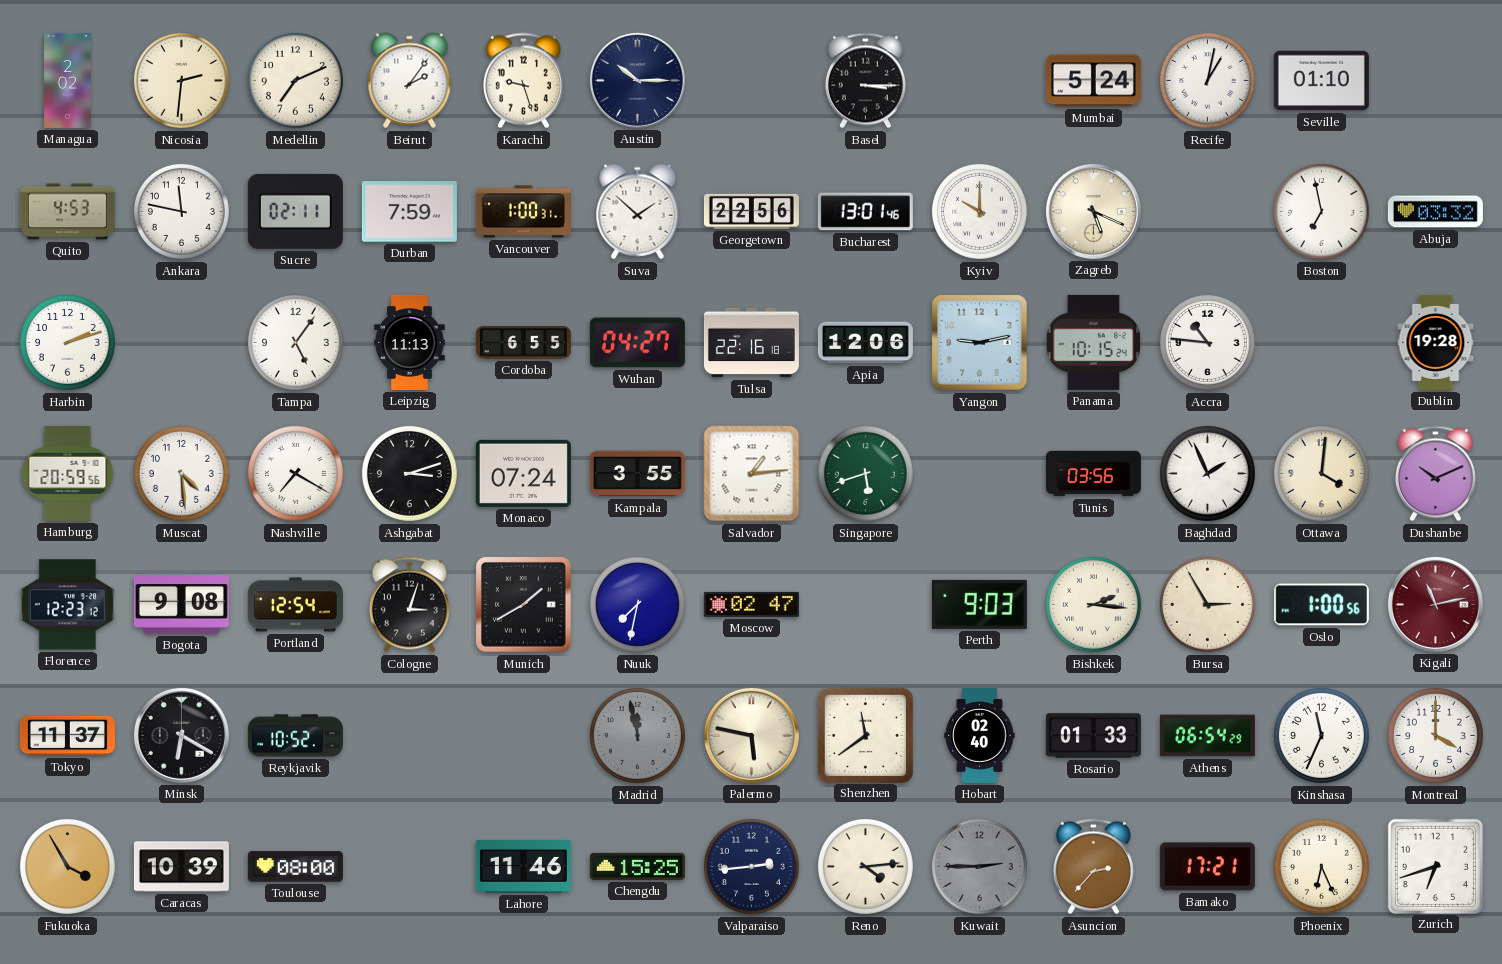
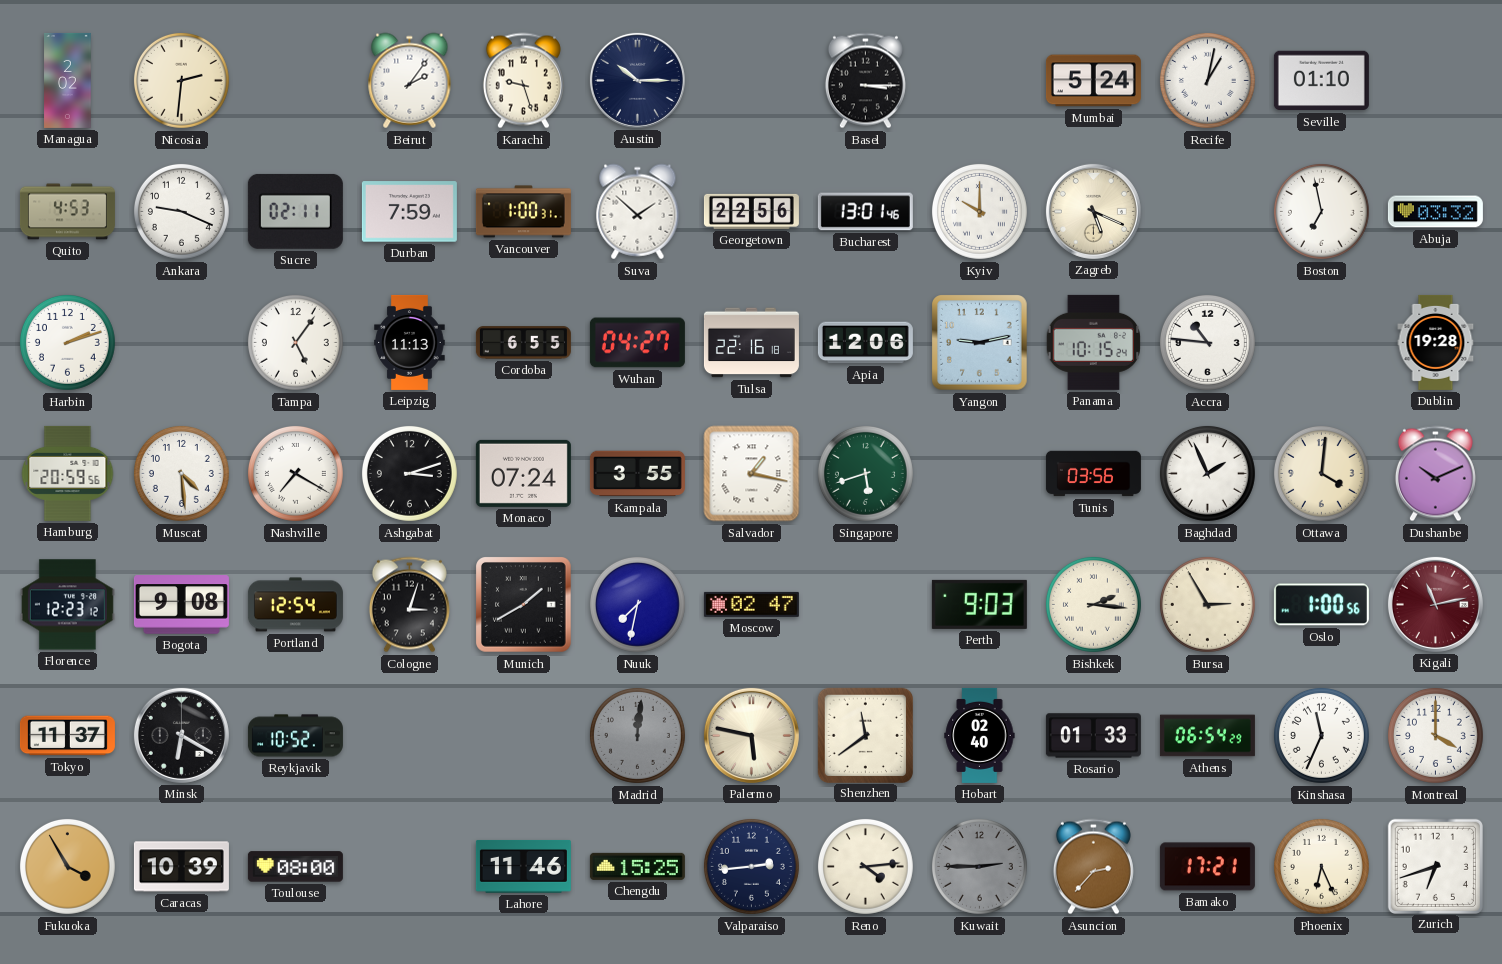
Medellin: 7:11 -> none
Ankara: 11:47 -> 9:19
Salvador: 1:14 -> 1:17
Madrid: 11:58 -> 12:01
